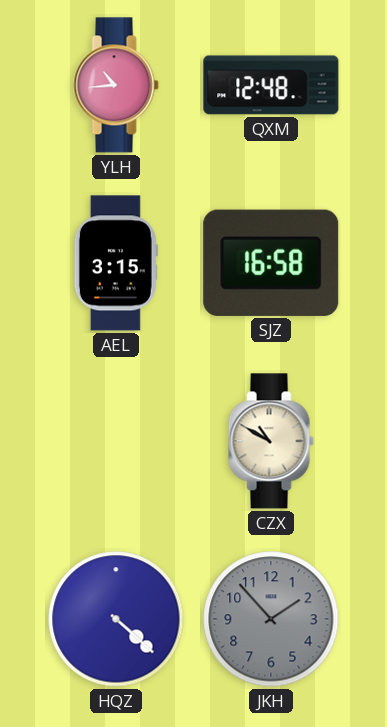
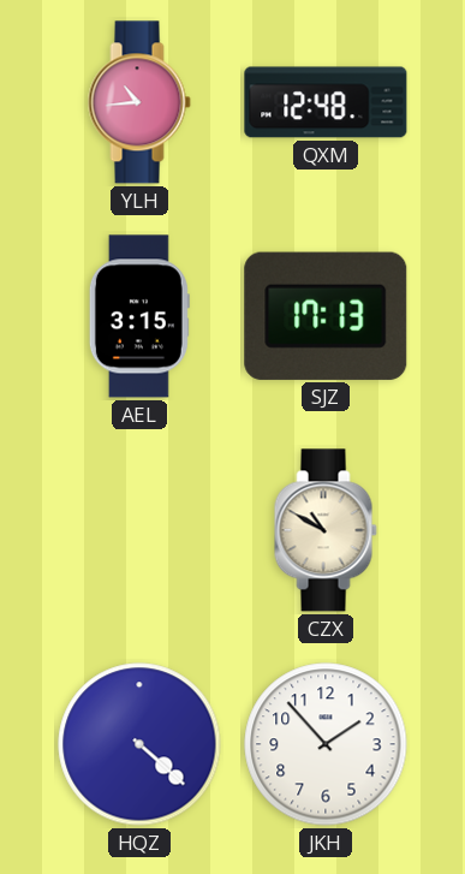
SJZ: 16:58 -> 17:13
JKH dial: grey -> white
